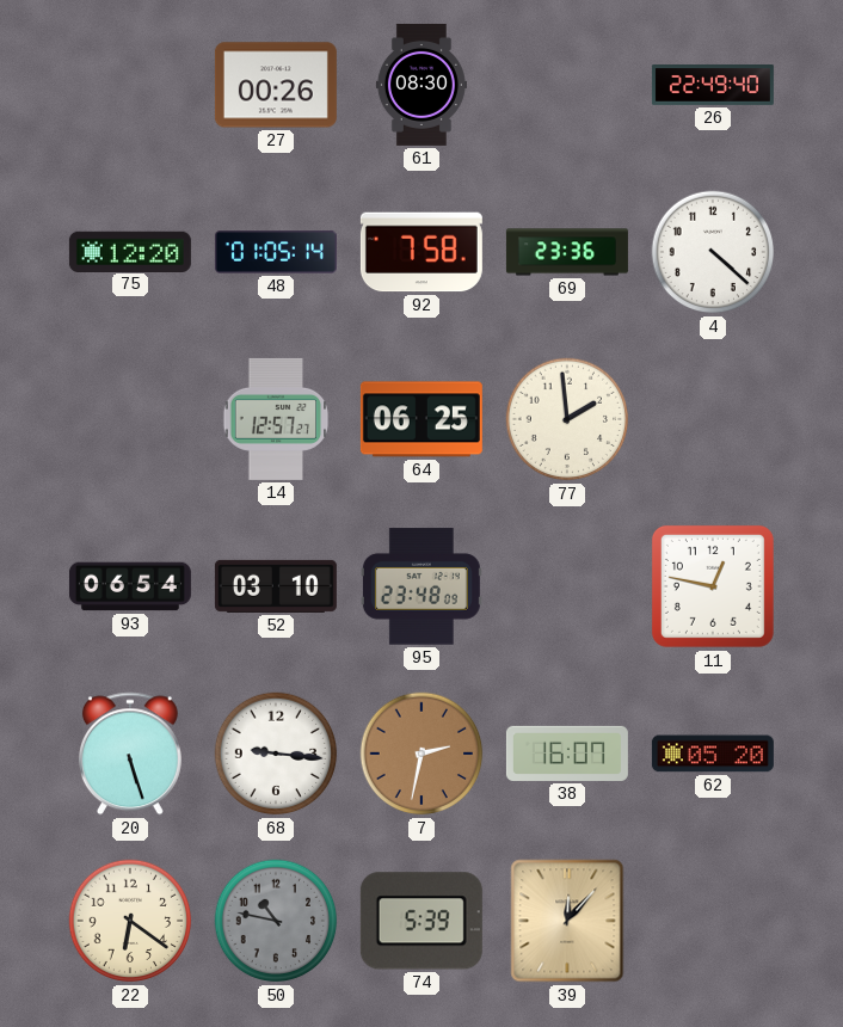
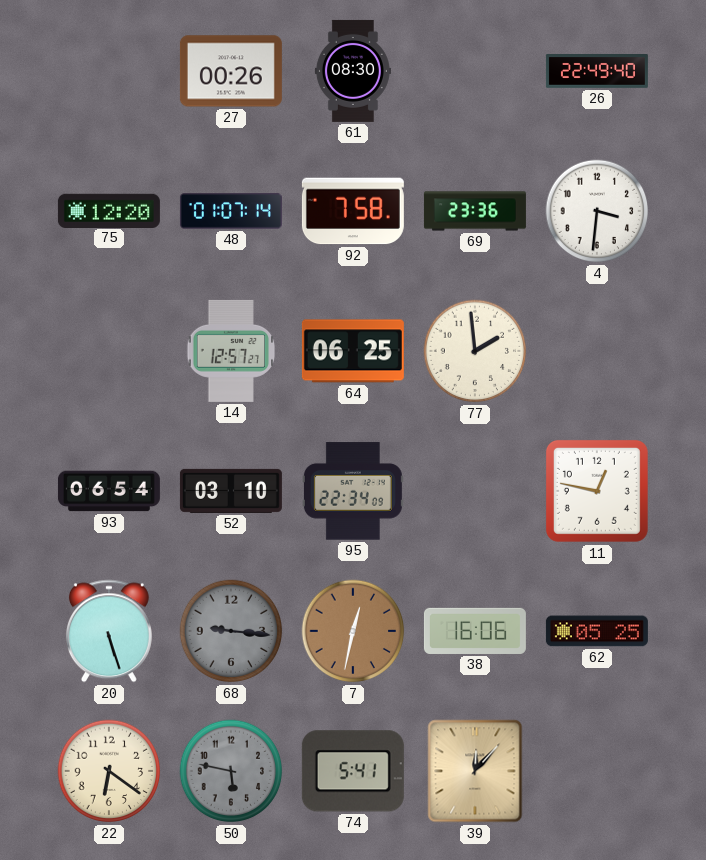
48: 01:05 -> 01:07
4: 4:22 -> 3:31
95: 23:48 -> 22:34
68 dial: white -> grey
7: 2:32 -> 12:32
38: 16:07 -> 16:06
62: 05:20 -> 05:25
50: 10:47 -> 5:47
74: 5:39 -> 5:41
